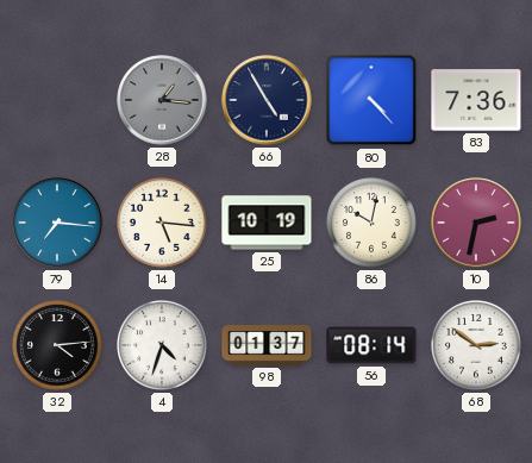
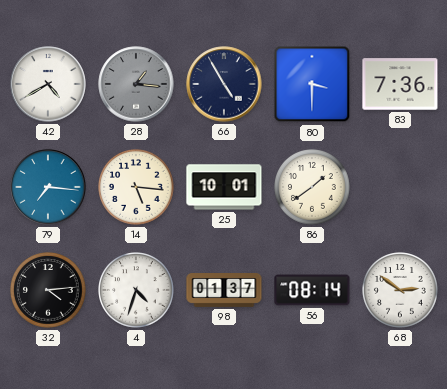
42: none -> 4:40
80: 4:23 -> 3:30
25: 10:19 -> 10:01
86: 10:02 -> 1:39
10: 2:32 -> none
